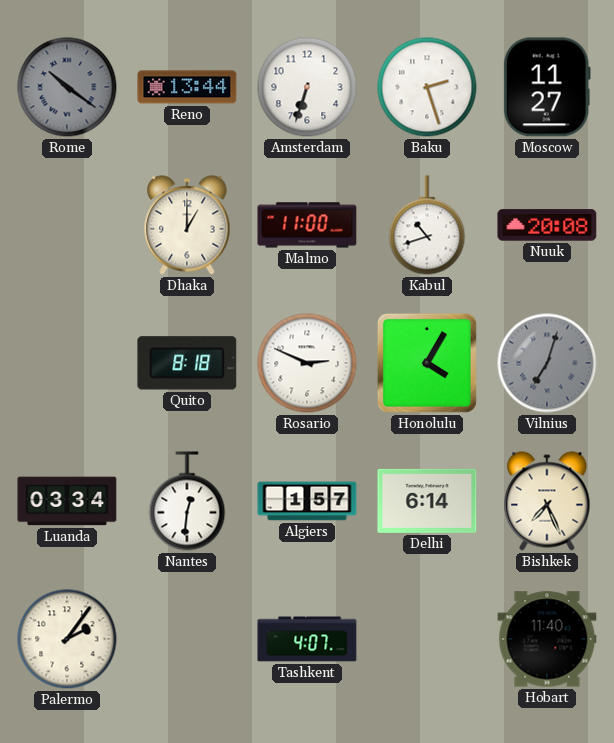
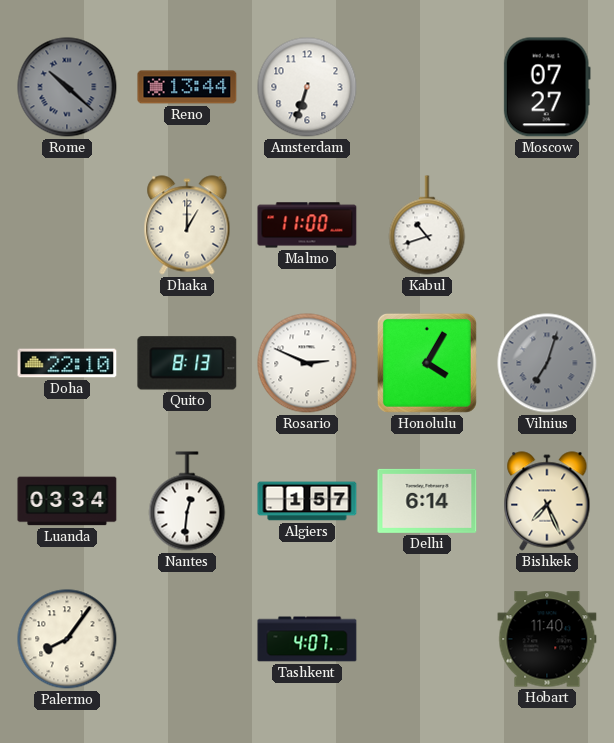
Rome: 10:21 -> 10:22
Baku: 2:27 -> none
Moscow: 11:27 -> 07:27
Nuuk: 20:08 -> none
Doha: none -> 22:10
Quito: 8:18 -> 8:13
Palermo: 2:06 -> 8:06
